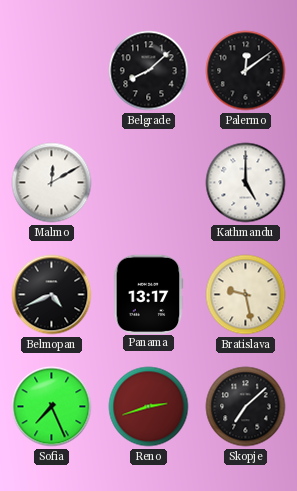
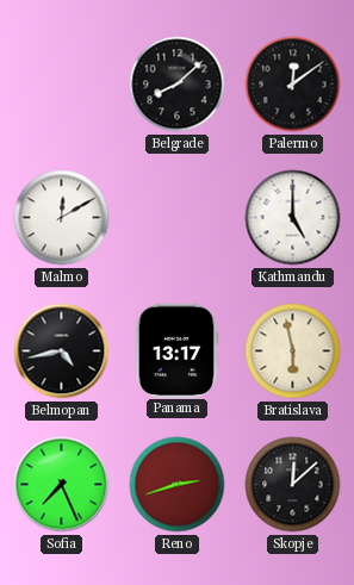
Belmopan: 4:41 -> 4:43
Bratislava: 9:28 -> 5:58
Skopje: 7:08 -> 12:08
